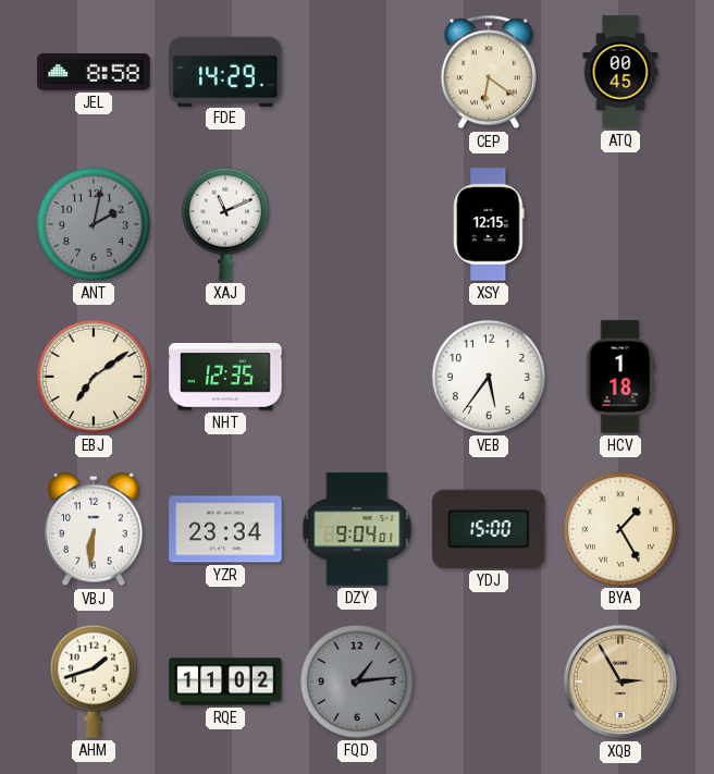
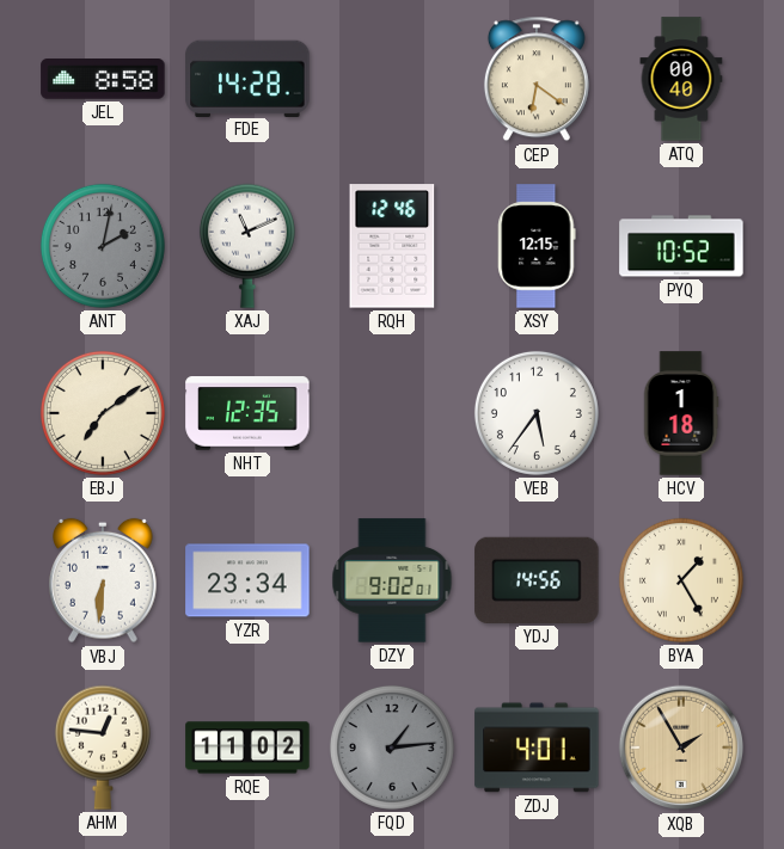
FDE: 14:29 -> 14:28
ATQ: 00:45 -> 00:40
RQH: none -> 12:46
PYQ: none -> 10:52
DZY: 9:04 -> 9:02
YDJ: 15:00 -> 14:56
AHM: 1:42 -> 12:46
ZDJ: none -> 4:01
XQB: 2:55 -> 1:55
